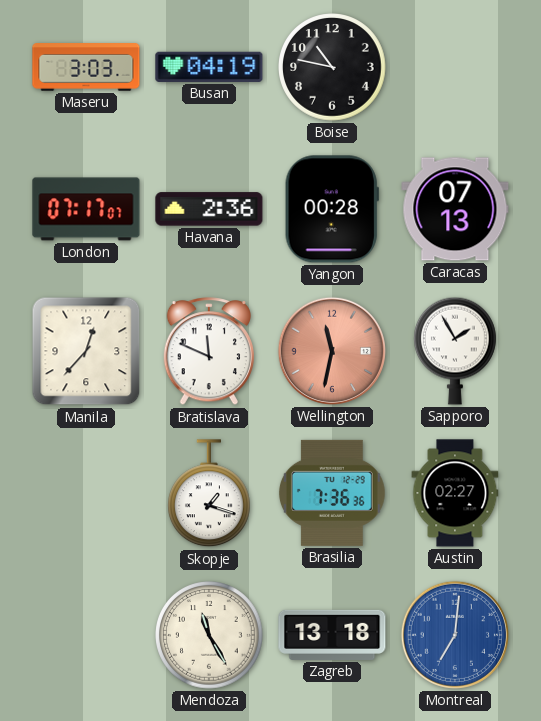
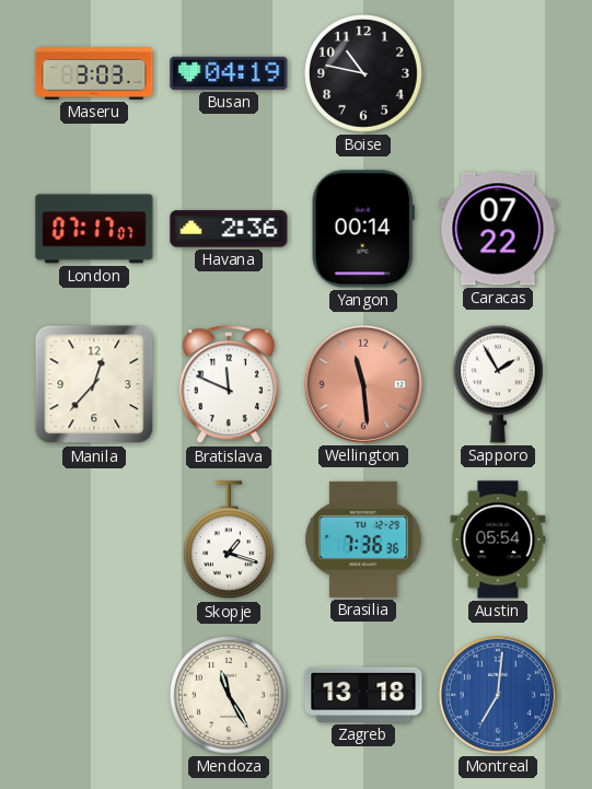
Yangon: 00:28 -> 00:14
Caracas: 07:13 -> 07:22
Wellington: 11:32 -> 11:29
Austin: 02:27 -> 05:54
